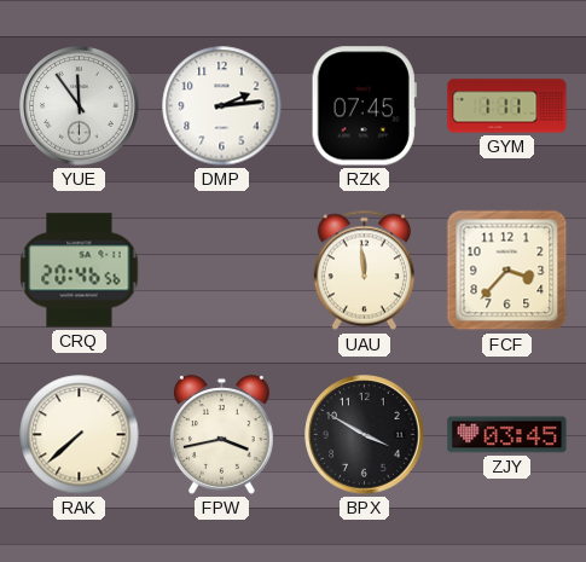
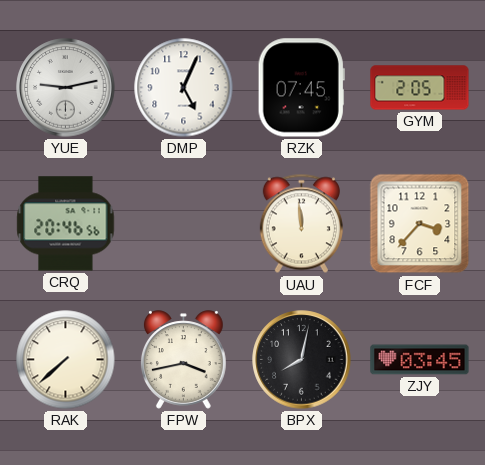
YUE: 11:54 -> 9:13
DMP: 2:14 -> 5:04
GYM: 1:11 -> 2:05
BPX: 3:50 -> 8:02
